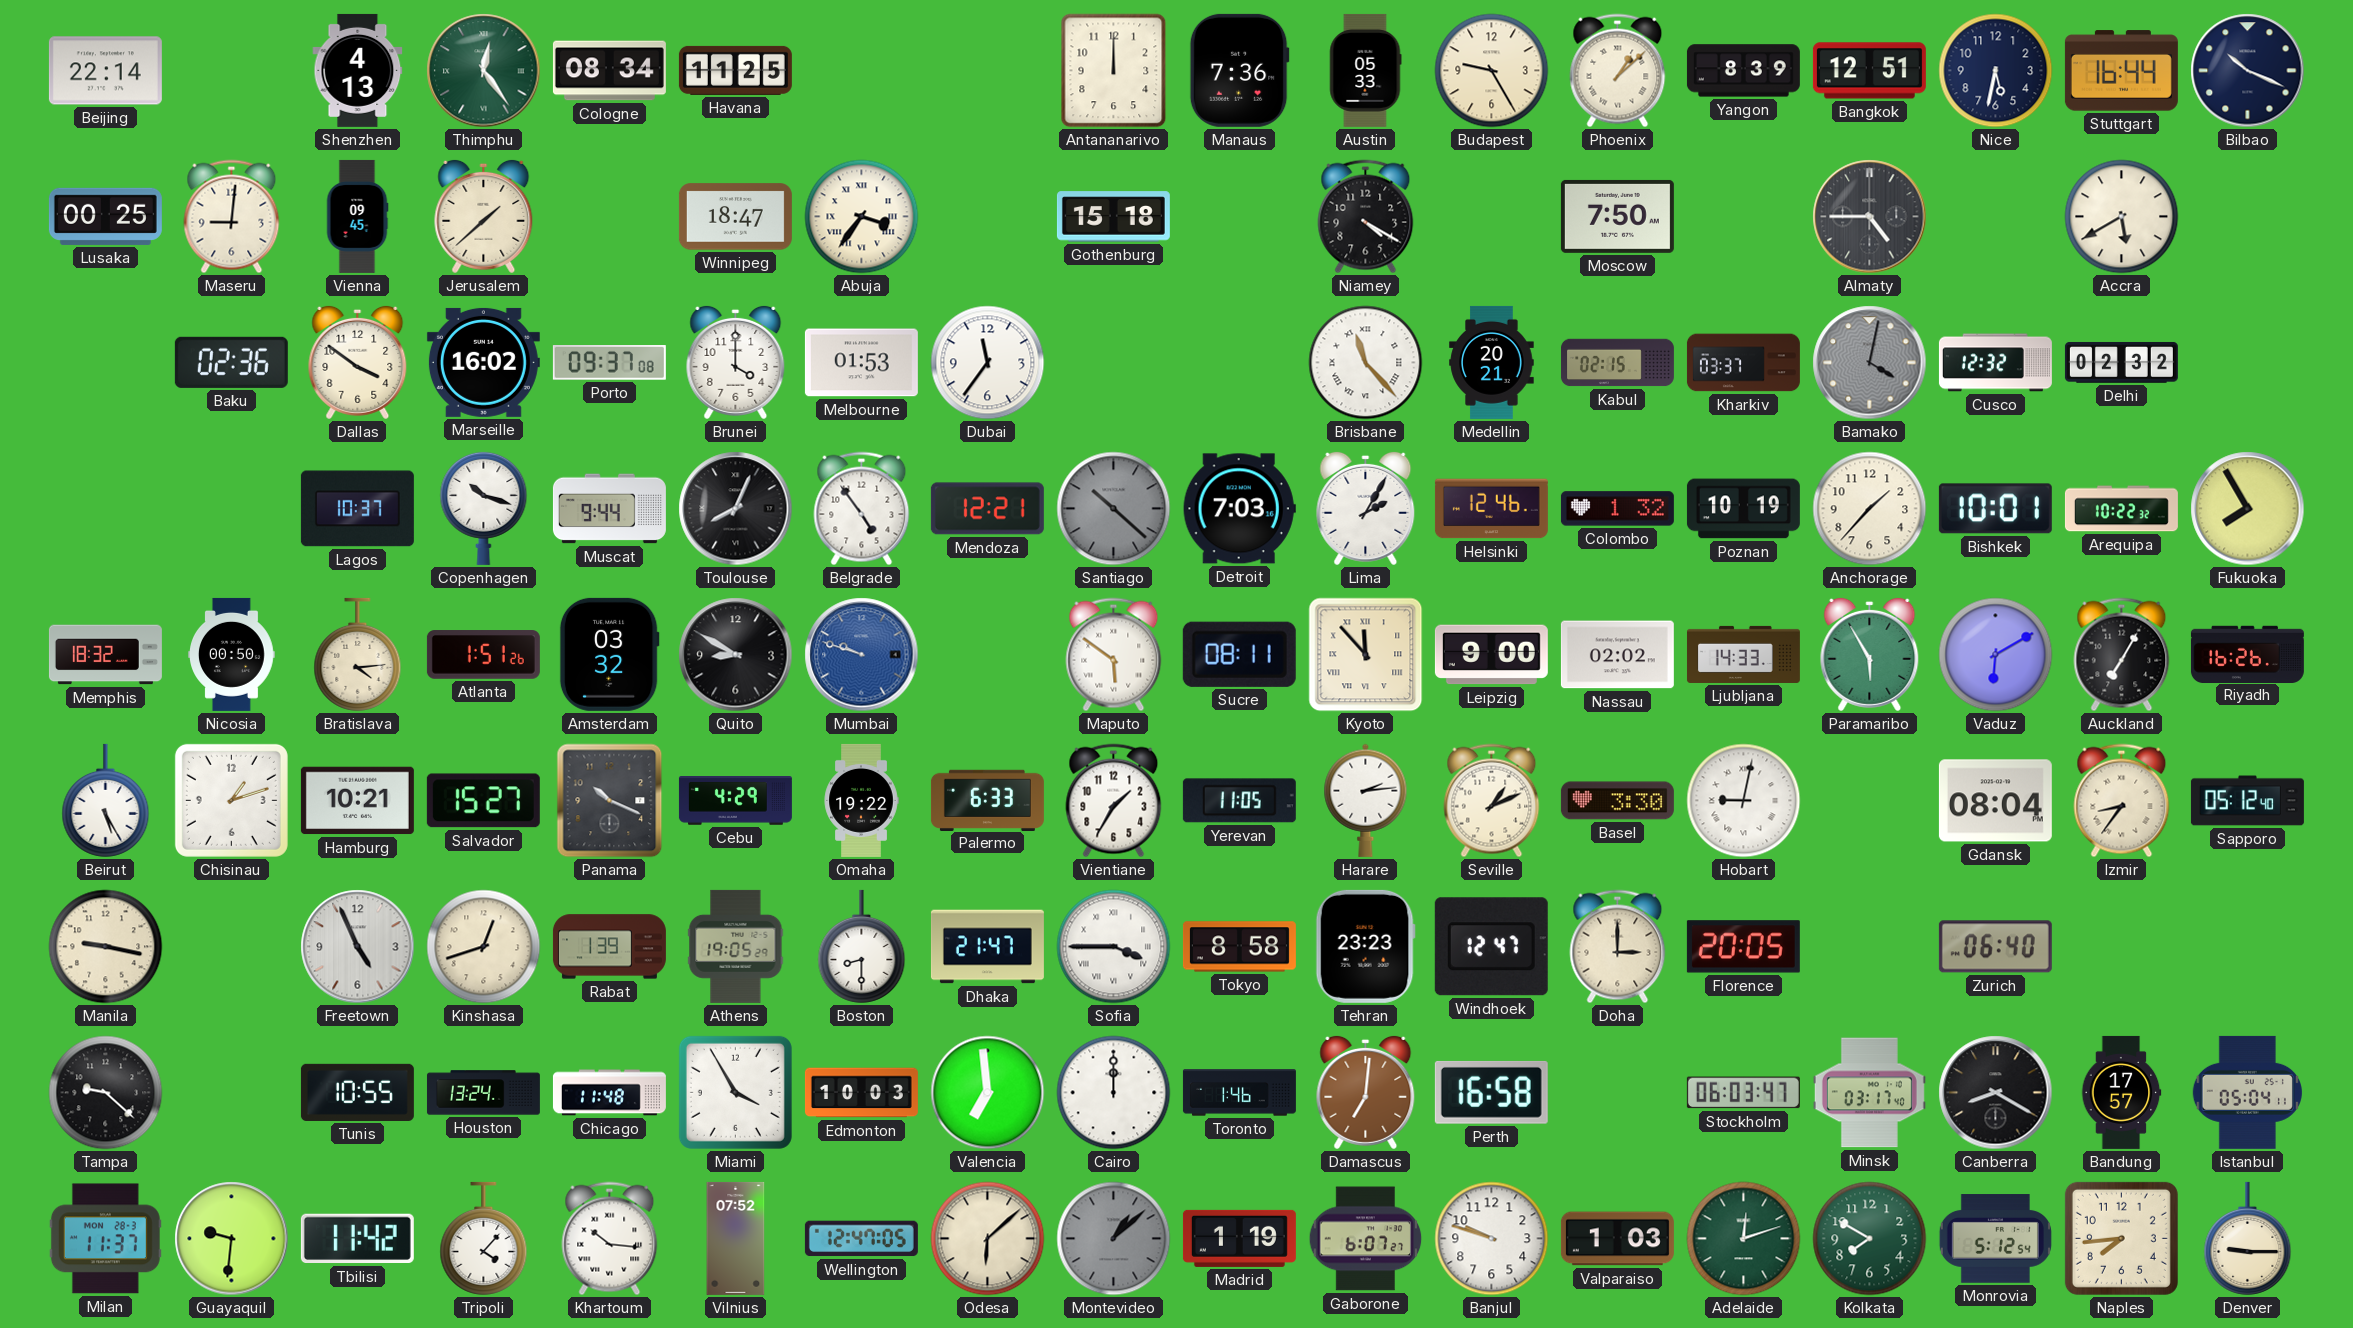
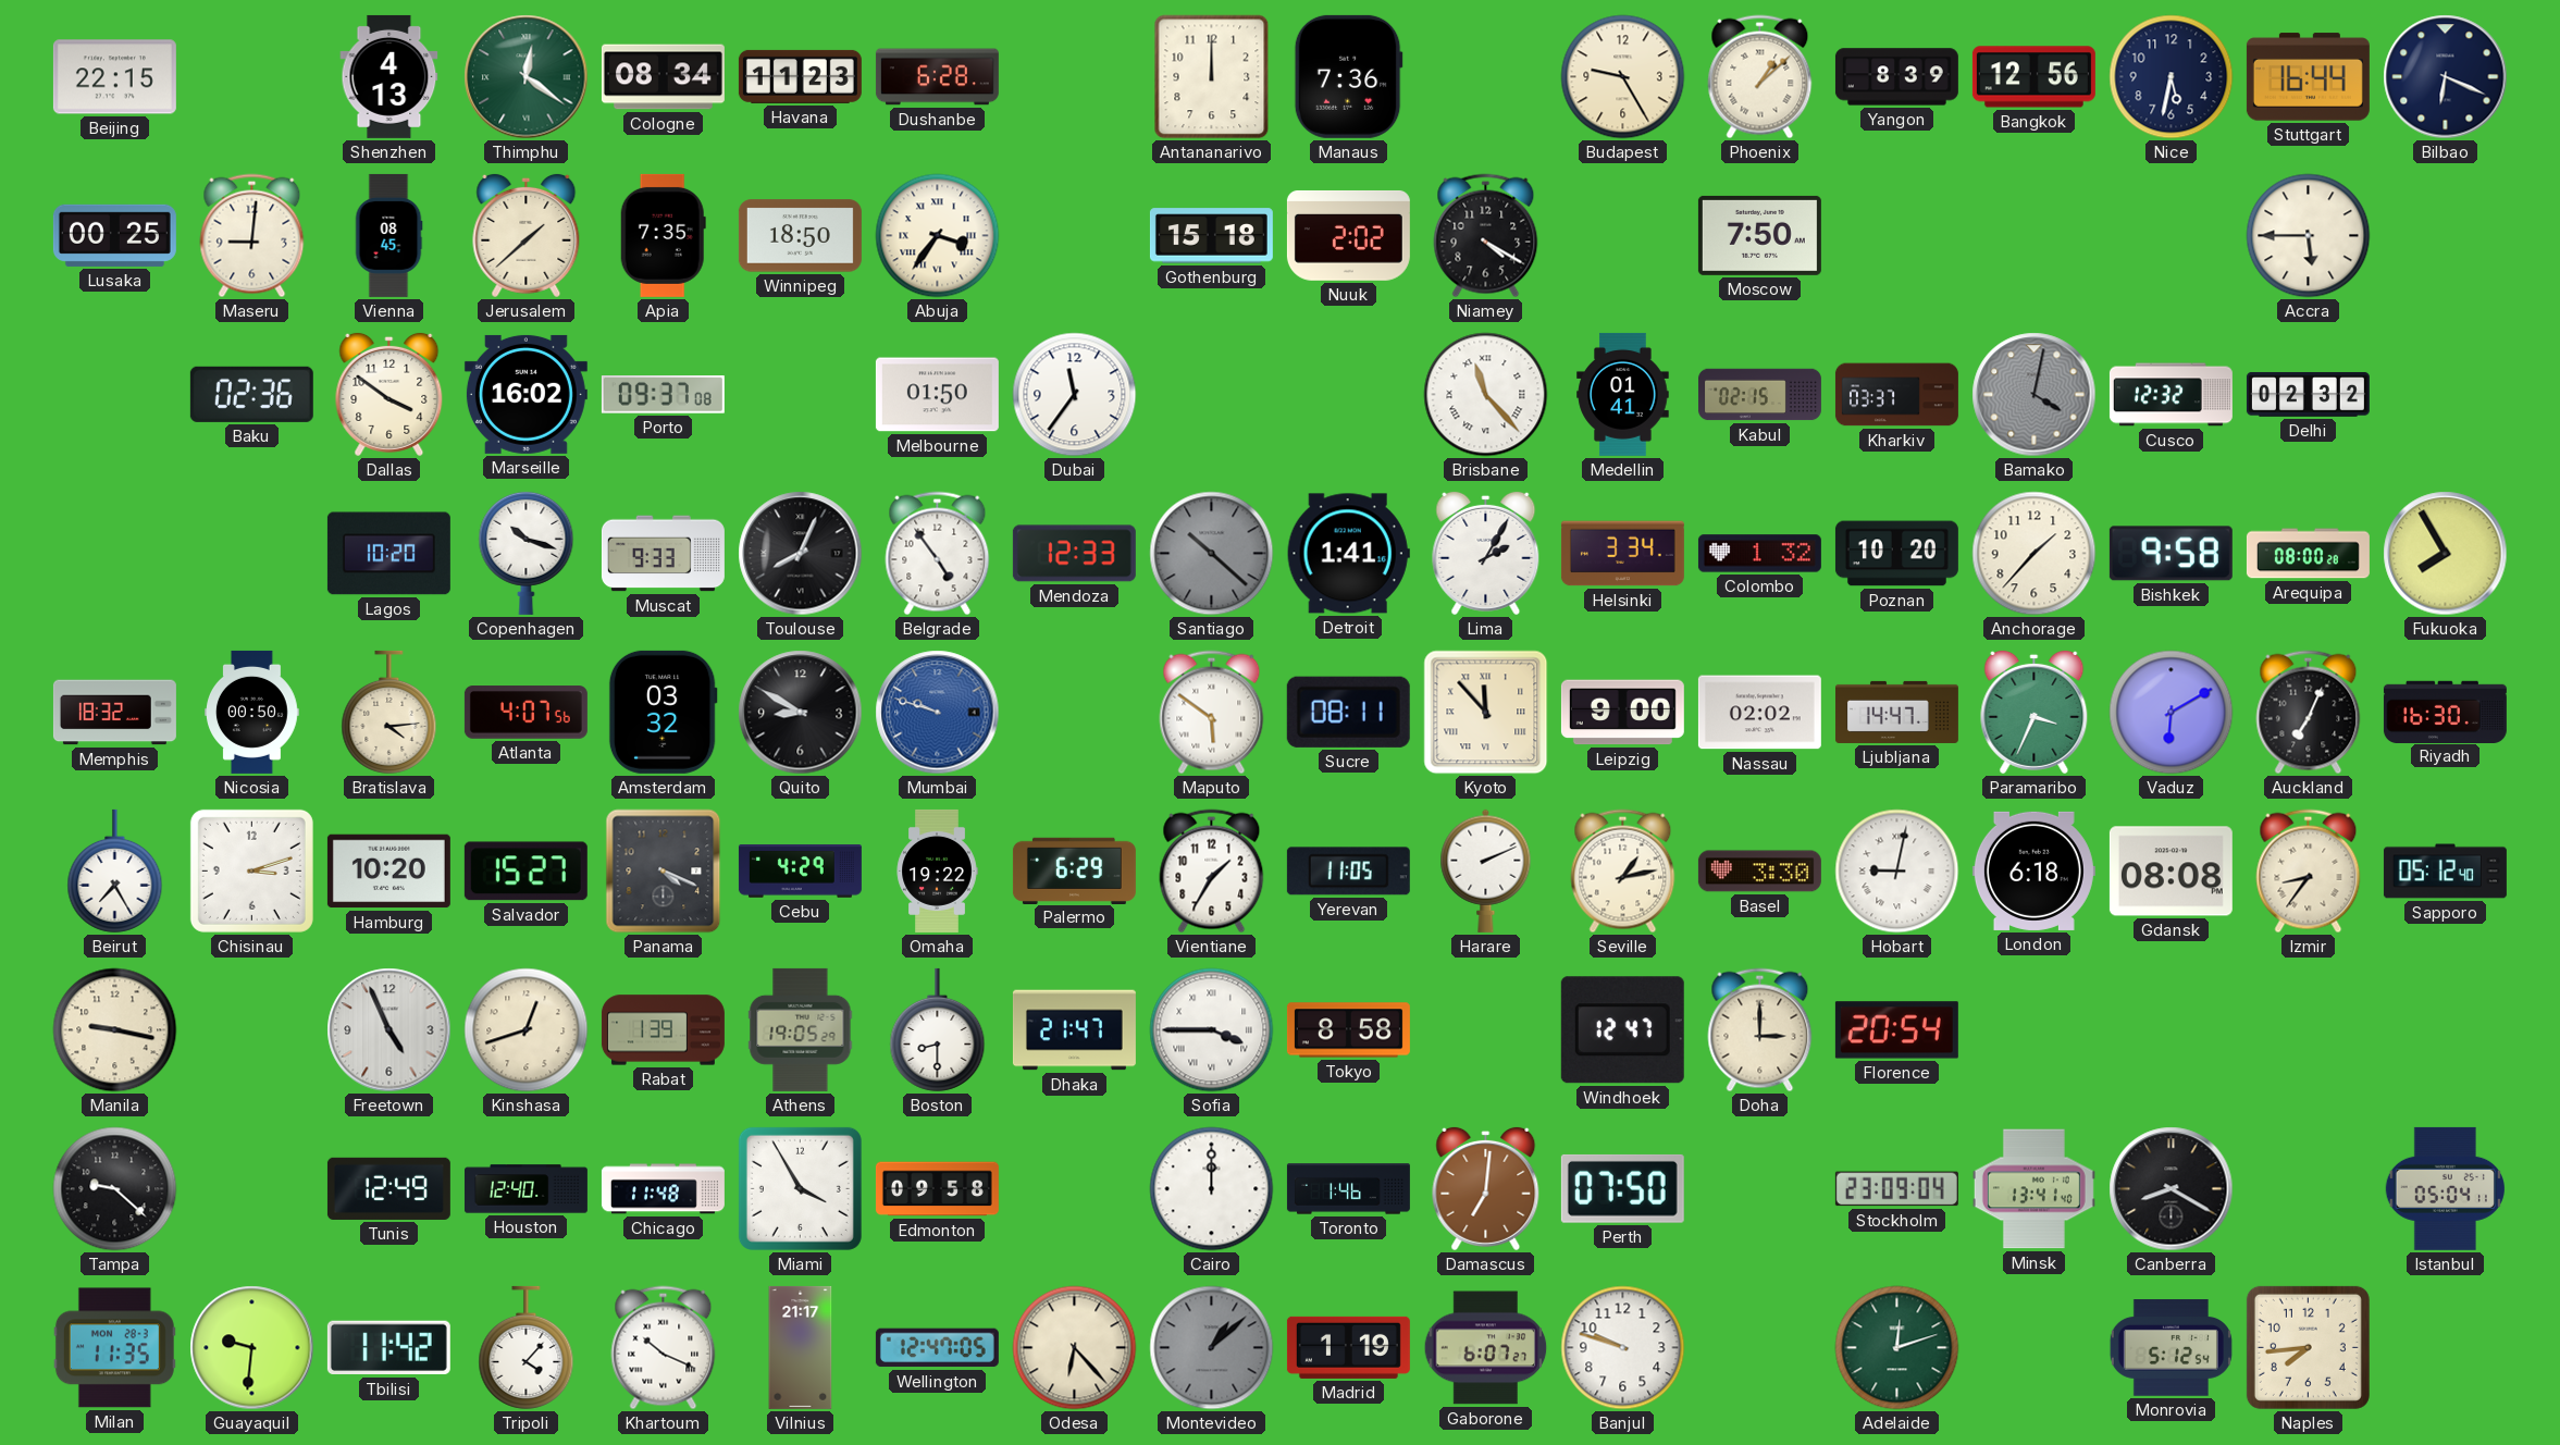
Beijing: 22:14 -> 22:15
Thimphu: 12:24 -> 12:21
Havana: 11:25 -> 11:23
Dushanbe: none -> 6:28
Austin: 05:33 -> none
Bangkok: 12:51 -> 12:56
Bilbao: 10:19 -> 6:19
Vienna: 09:45 -> 08:45
Apia: none -> 7:35
Winnipeg: 18:47 -> 18:50
Nuuk: none -> 2:02
Almaty: 4:45 -> none
Accra: 5:40 -> 5:45
Brunei: 4:00 -> none
Melbourne: 01:53 -> 01:50
Medellin: 20:21 -> 01:41
Lagos: 10:37 -> 10:20
Muscat: 9:44 -> 9:33
Mendoza: 12:21 -> 12:33
Detroit: 7:03 -> 1:41
Helsinki: 12:46 -> 3:34
Poznan: 10:19 -> 10:20
Bishkek: 10:01 -> 9:58
Arequipa: 10:22 -> 08:00
Atlanta: 1:51 -> 4:07
Ljubljana: 14:33 -> 14:47
Paramaribo: 5:55 -> 3:34
Auckland: 7:05 -> 7:04
Riyadh: 16:26 -> 16:30
Beirut: 5:25 -> 7:25
Chisinau: 1:12 -> 3:12
Hamburg: 10:21 -> 10:20
Panama: 10:19 -> 4:19
Palermo: 6:33 -> 6:29
Harare: 2:14 -> 2:11
Seville: 1:11 -> 1:13
London: none -> 6:18
Gdansk: 08:04 -> 08:08
Tehran: 23:23 -> none
Florence: 20:05 -> 20:54
Zurich: 06:40 -> none
Tunis: 10:55 -> 12:49
Houston: 13:24 -> 12:40
Edmonton: 10:03 -> 09:58
Valencia: 6:59 -> none
Perth: 16:58 -> 07:50
Stockholm: 06:03 -> 23:09
Minsk: 03:17 -> 13:41
Bandung: 17:57 -> none
Milan: 11:37 -> 11:35
Khartoum: 10:16 -> 10:19
Vilnius: 07:52 -> 21:17
Odesa: 6:08 -> 6:23
Valparaiso: 1:03 -> none
Kolkata: 7:50 -> none
Denver: 9:15 -> none
